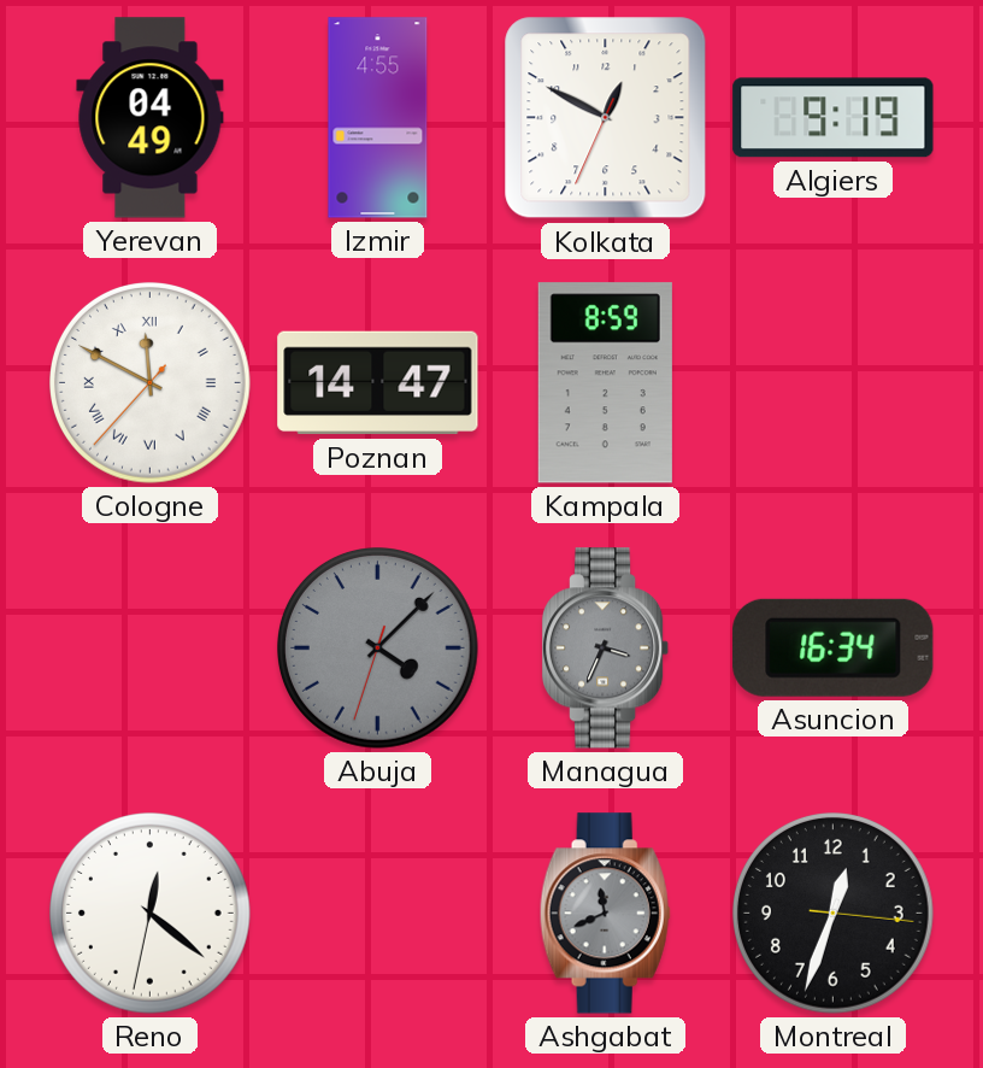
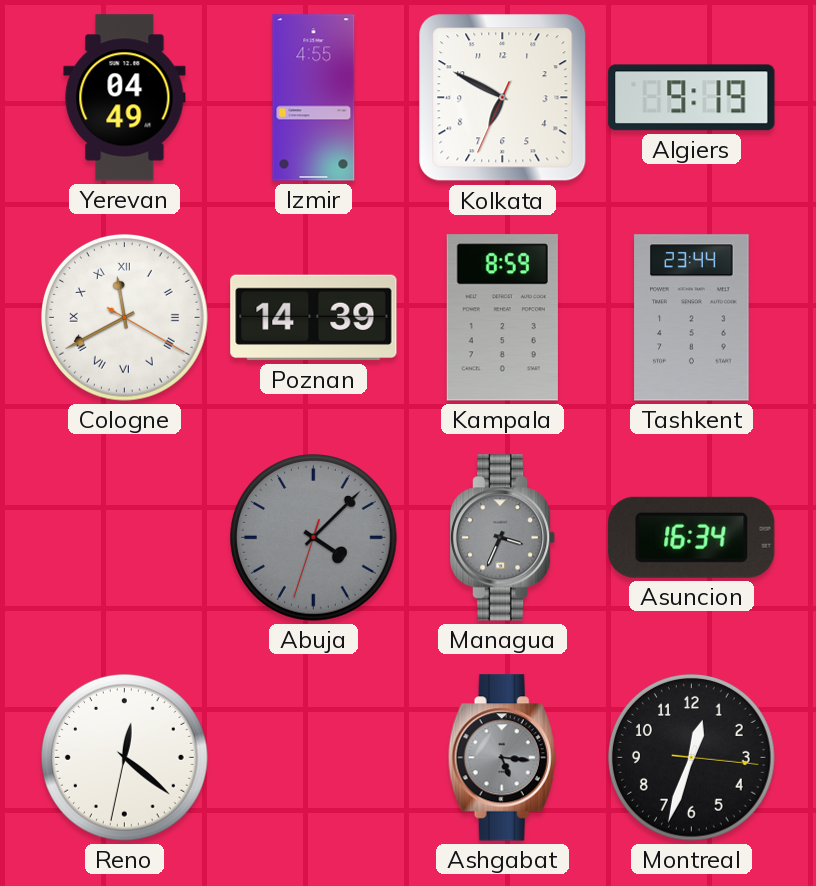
Kolkata: 12:49 -> 6:49
Cologne: 11:49 -> 11:40
Poznan: 14:47 -> 14:39
Tashkent: none -> 23:44
Ashgabat: 11:41 -> 5:16
